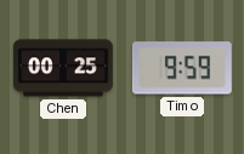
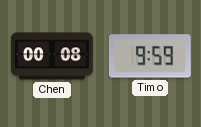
Chen: 00:25 -> 00:08
